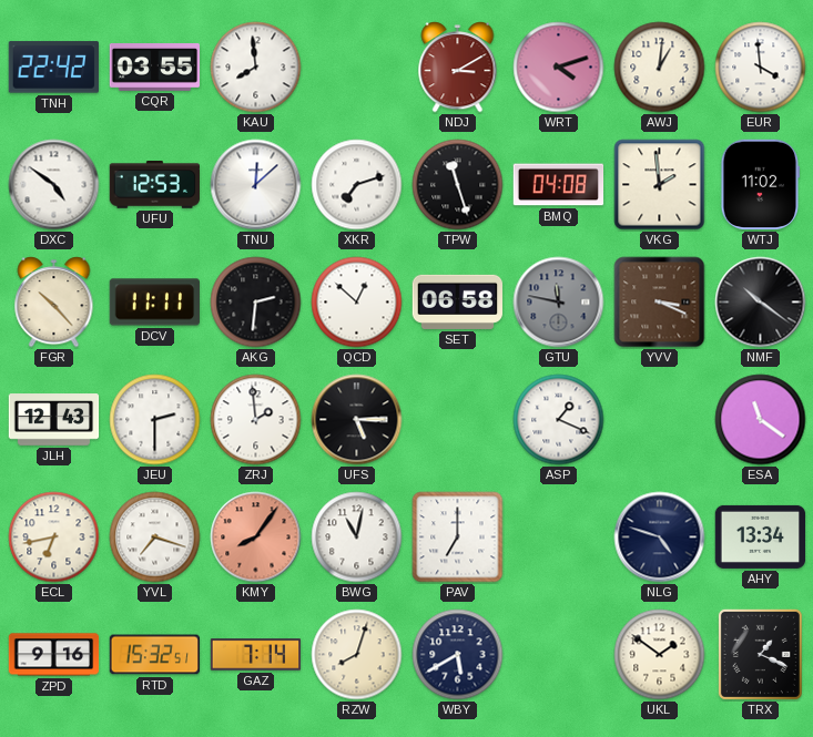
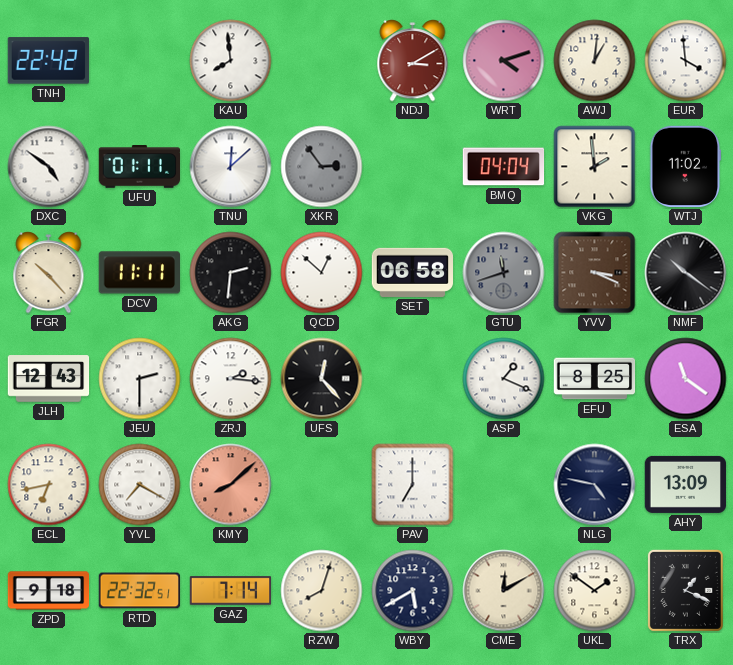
CQR: 03:55 -> none
UFU: 12:53 -> 01:11
XKR: 7:12 -> 2:54
XKR dial: white -> grey
TPW: 11:27 -> none
BMQ: 04:08 -> 04:04
GTU: 11:47 -> 11:42
ZRJ: 1:59 -> 2:16
UFS: 5:15 -> 12:23
EFU: none -> 8:25
YVL: 7:18 -> 7:20
KMY: 8:06 -> 8:08
BWG: 11:02 -> none
NLG: 4:48 -> 4:47
AHY: 13:34 -> 13:09
ZPD: 9:16 -> 9:18
RTD: 15:32 -> 22:32
CME: none -> 12:10
